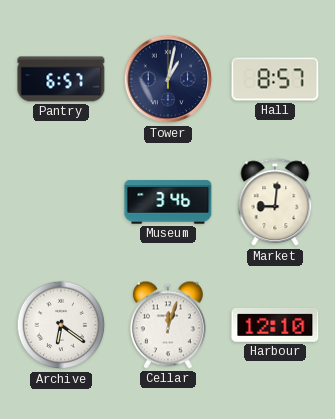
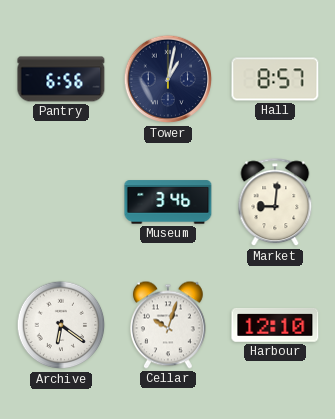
Pantry: 6:57 -> 6:56
Cellar: 12:03 -> 10:03
